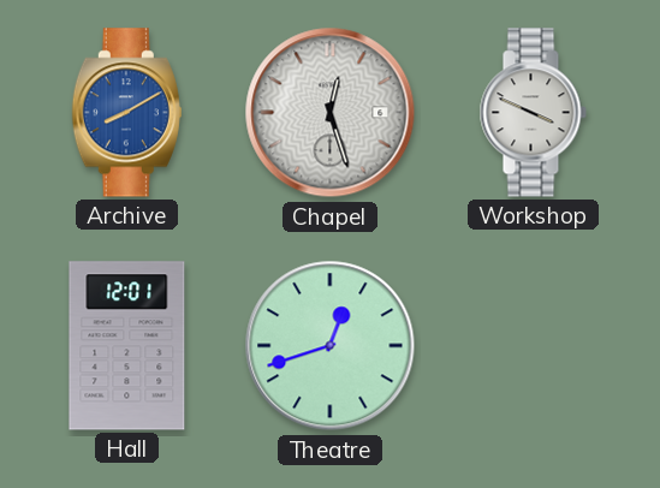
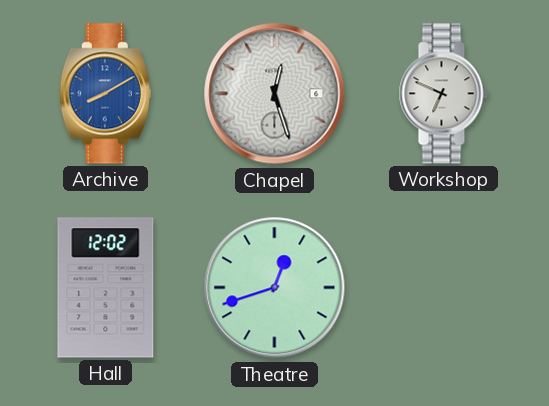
Workshop: 3:49 -> 6:49
Hall: 12:01 -> 12:02
